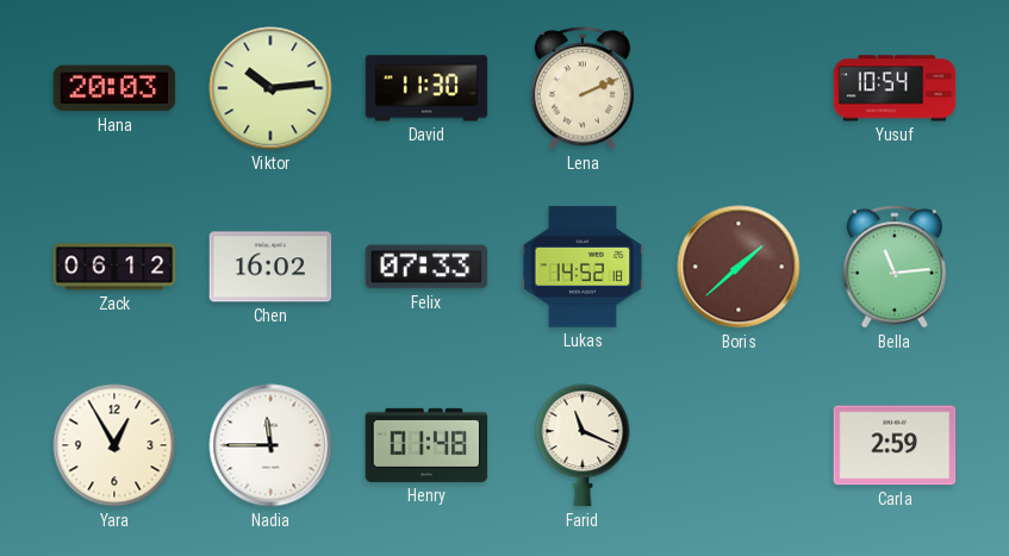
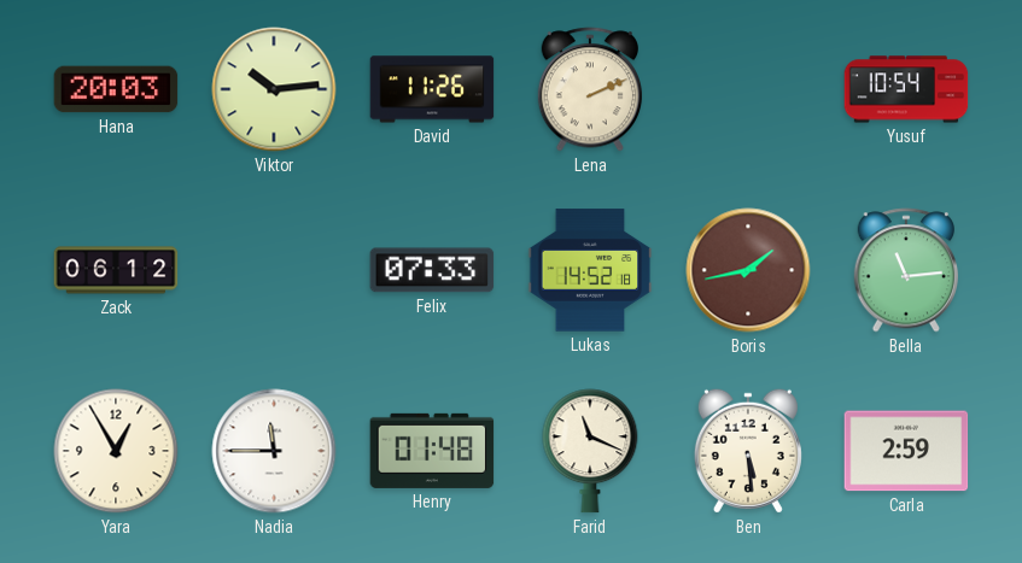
David: 11:30 -> 11:26
Chen: 16:02 -> none
Boris: 1:38 -> 1:43
Ben: none -> 5:29
